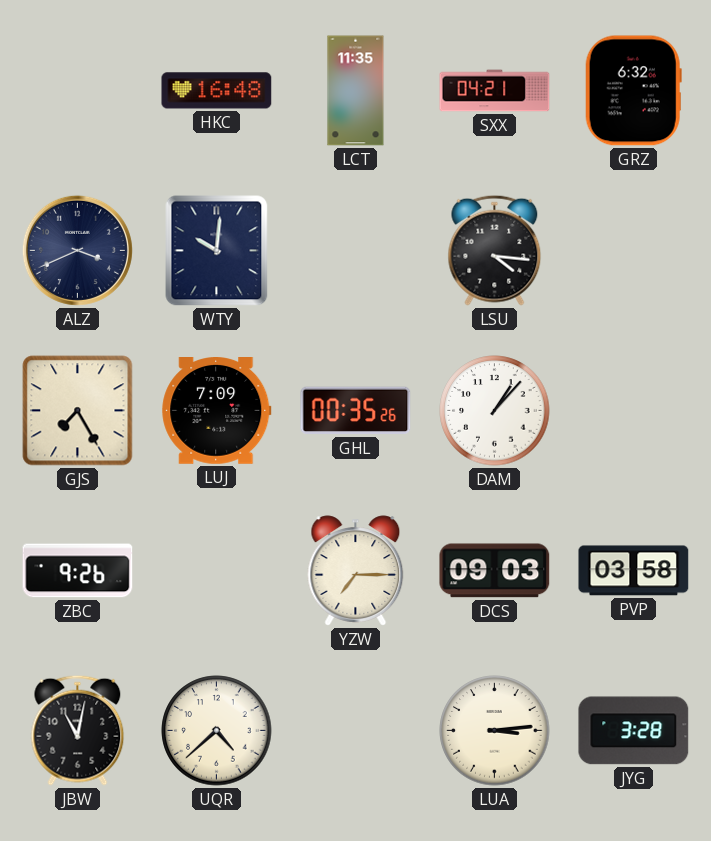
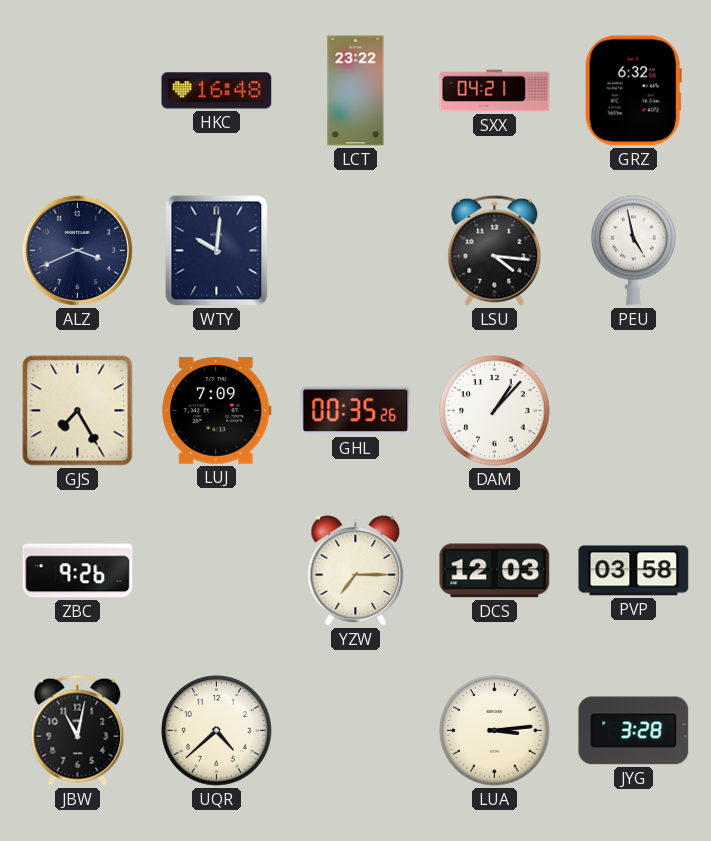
LCT: 11:35 -> 23:22
PEU: none -> 4:58
DCS: 09:03 -> 12:03
